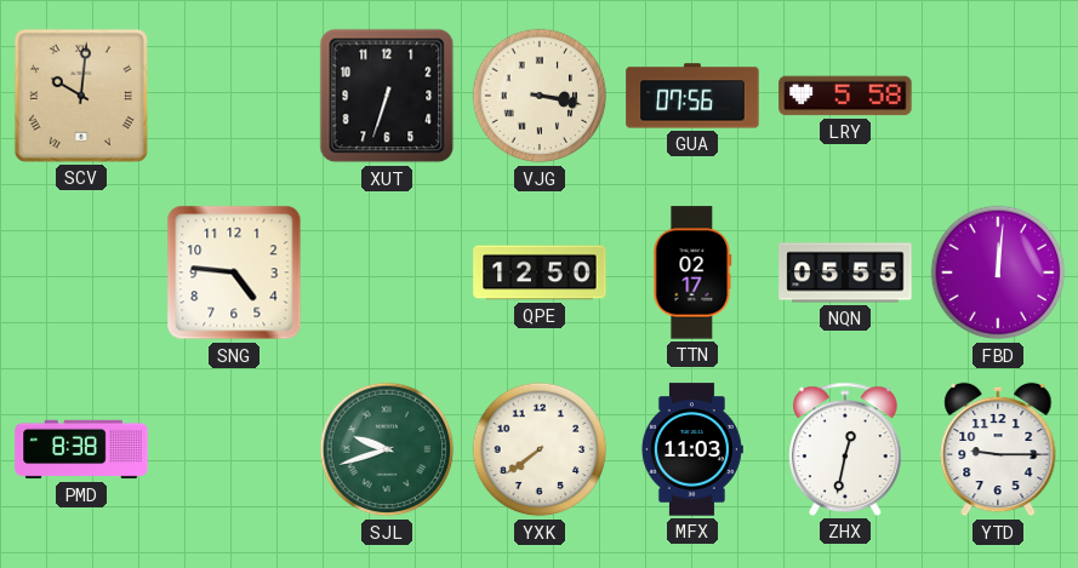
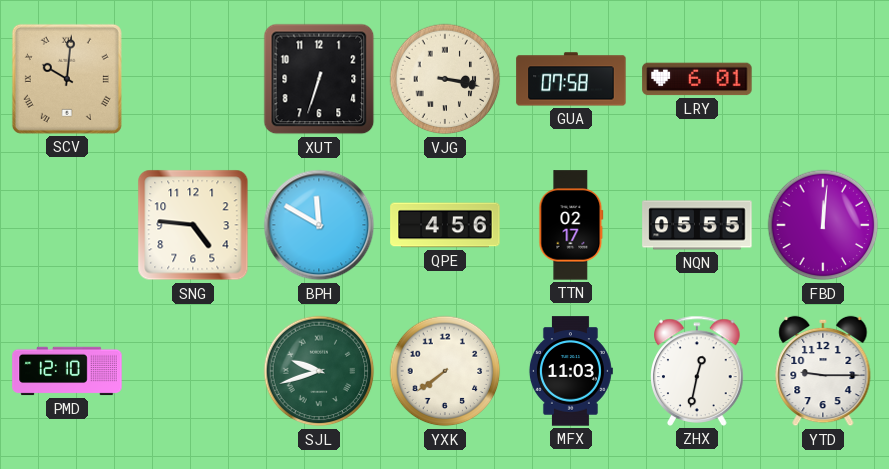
GUA: 07:56 -> 07:58
LRY: 5:58 -> 6:01
BPH: none -> 11:50
QPE: 12:50 -> 4:56
PMD: 8:38 -> 12:10
